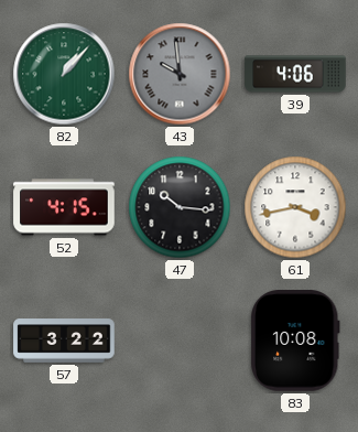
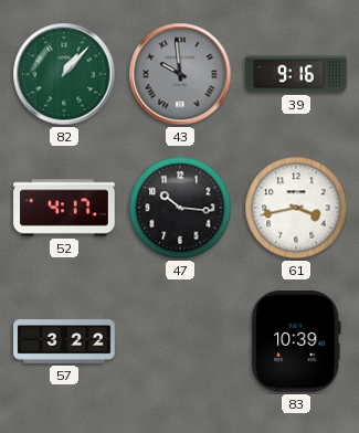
39: 4:06 -> 9:16
52: 4:15 -> 4:17
83: 10:08 -> 10:39
